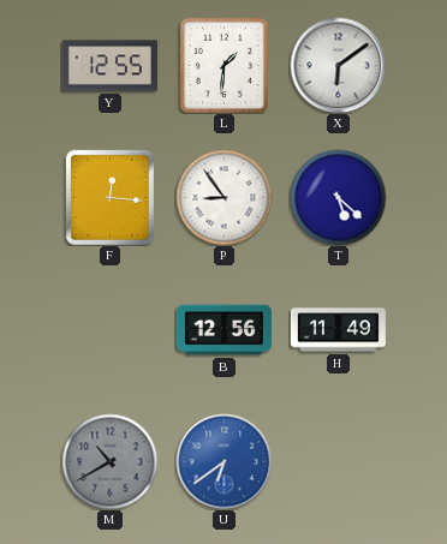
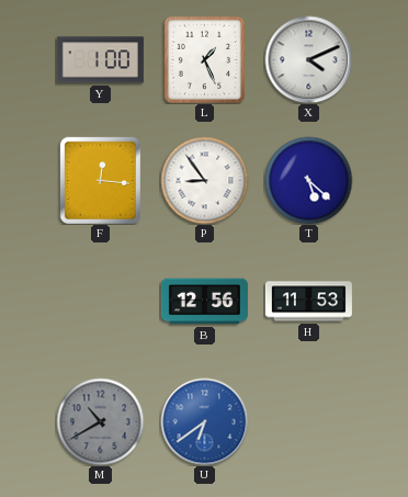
Y: 12:55 -> 1:00
L: 1:31 -> 1:26
X: 6:09 -> 4:11
H: 11:49 -> 11:53
